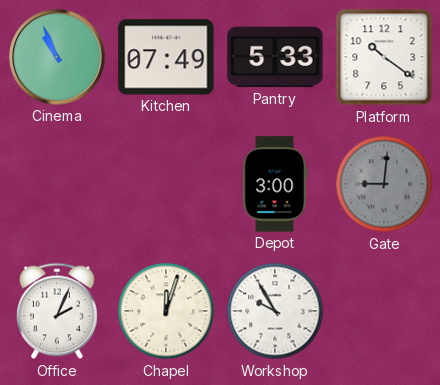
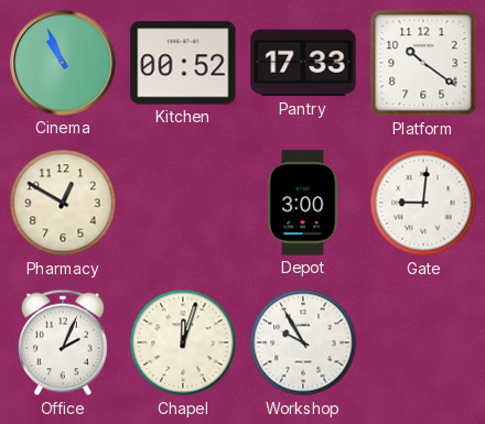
Kitchen: 07:49 -> 00:52
Pantry: 5:33 -> 17:33
Pharmacy: none -> 12:50
Gate dial: grey -> white
